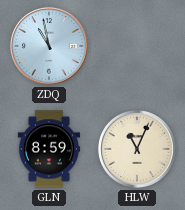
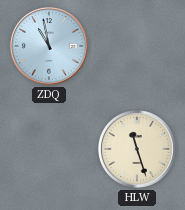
GLN: 8:59 -> none
HLW: 11:04 -> 11:27
